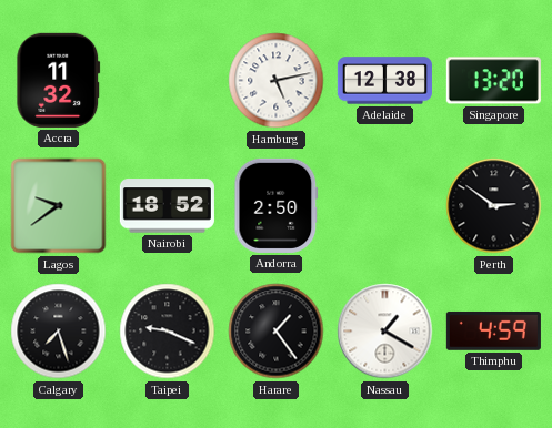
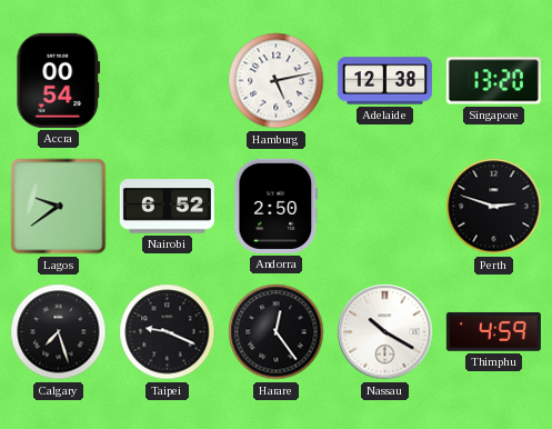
Accra: 11:32 -> 00:54
Nairobi: 18:52 -> 6:52
Perth: 2:51 -> 2:48
Harare: 1:24 -> 12:24
Nassau: 1:20 -> 10:20
